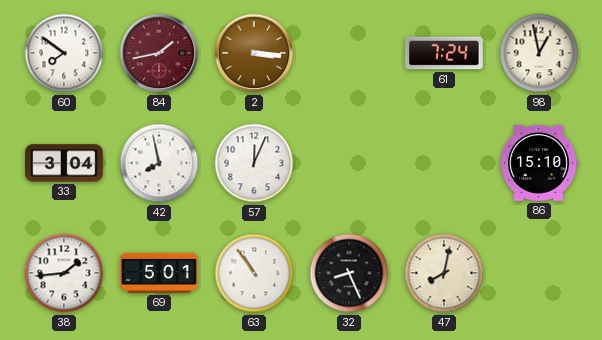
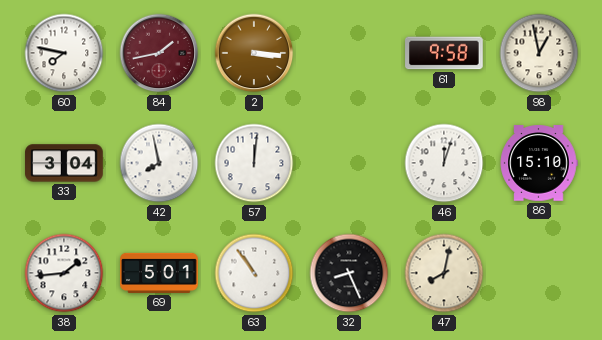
60: 7:51 -> 7:47
61: 7:24 -> 9:58
57: 12:04 -> 12:01
46: none -> 12:03
